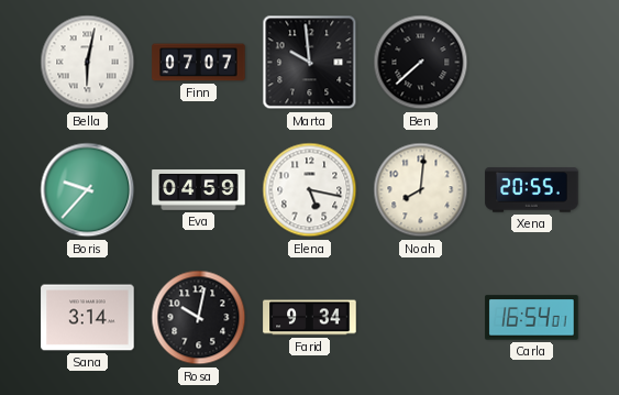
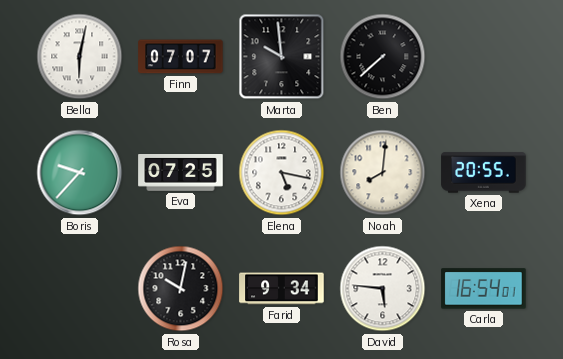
Eva: 04:59 -> 07:25
Sana: 3:14 -> none
David: none -> 5:46
